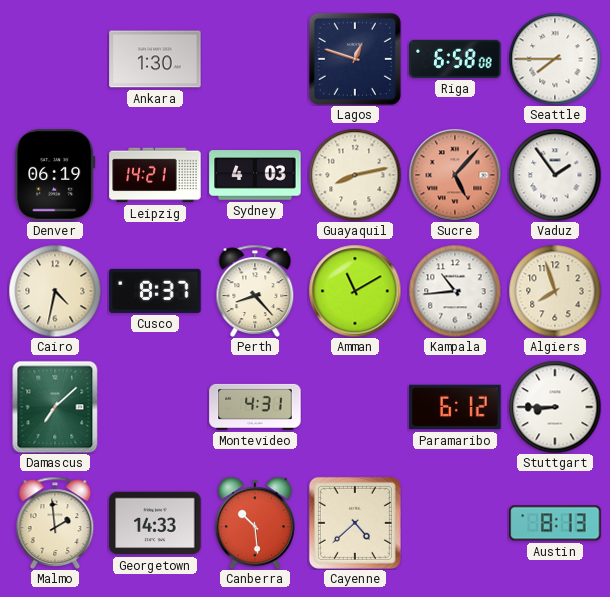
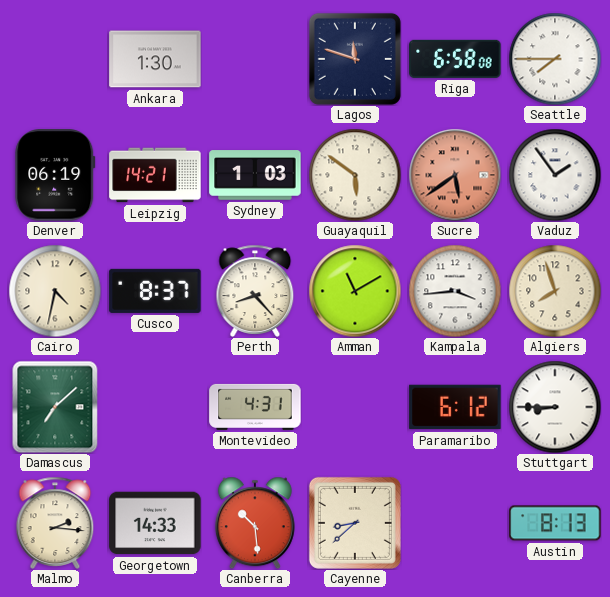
Lagos: 12:48 -> 11:48
Sydney: 4:03 -> 1:03
Guayaquil: 8:13 -> 5:51
Sucre: 5:07 -> 5:39
Kampala: 10:44 -> 3:44
Malmo: 1:59 -> 2:16
Cayenne: 4:38 -> 8:38
